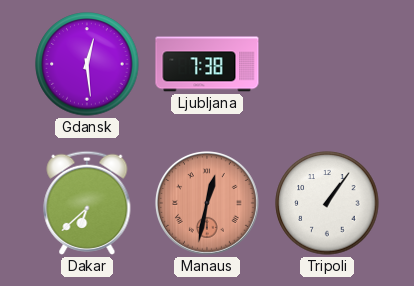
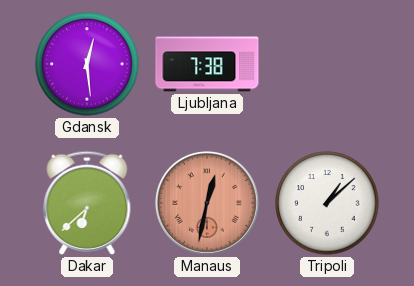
Tripoli: 1:06 -> 1:08
